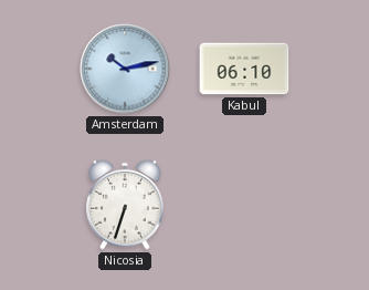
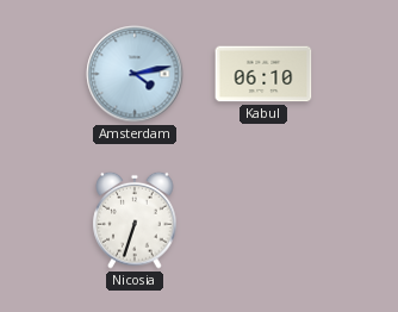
Amsterdam: 10:13 -> 4:13
